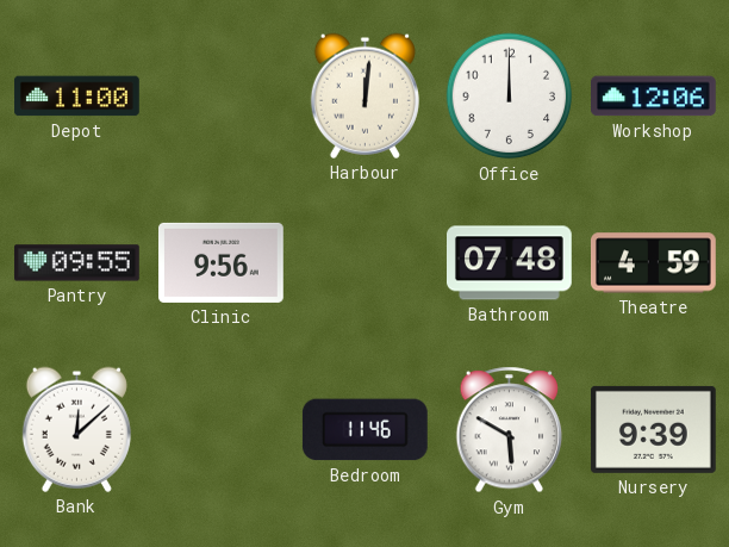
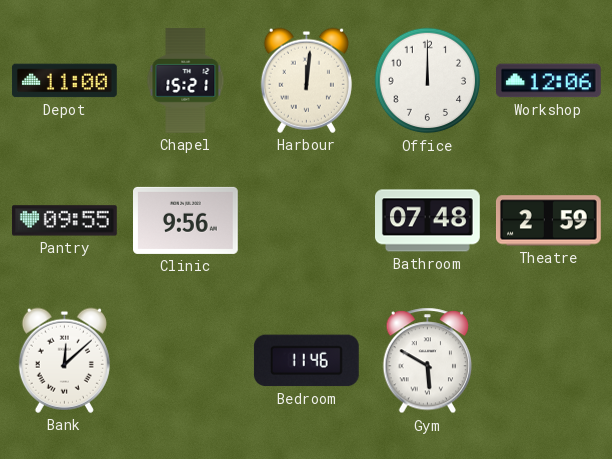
Chapel: none -> 15:21
Theatre: 4:59 -> 2:59
Nursery: 9:39 -> none
